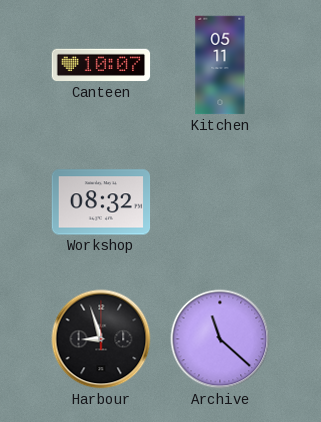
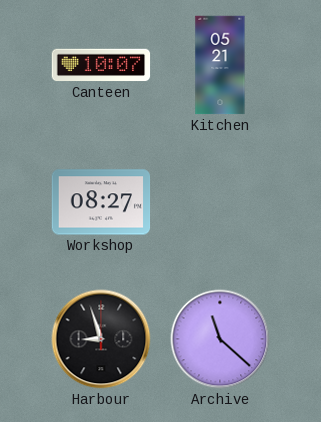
Kitchen: 05:11 -> 05:21
Workshop: 08:32 -> 08:27
